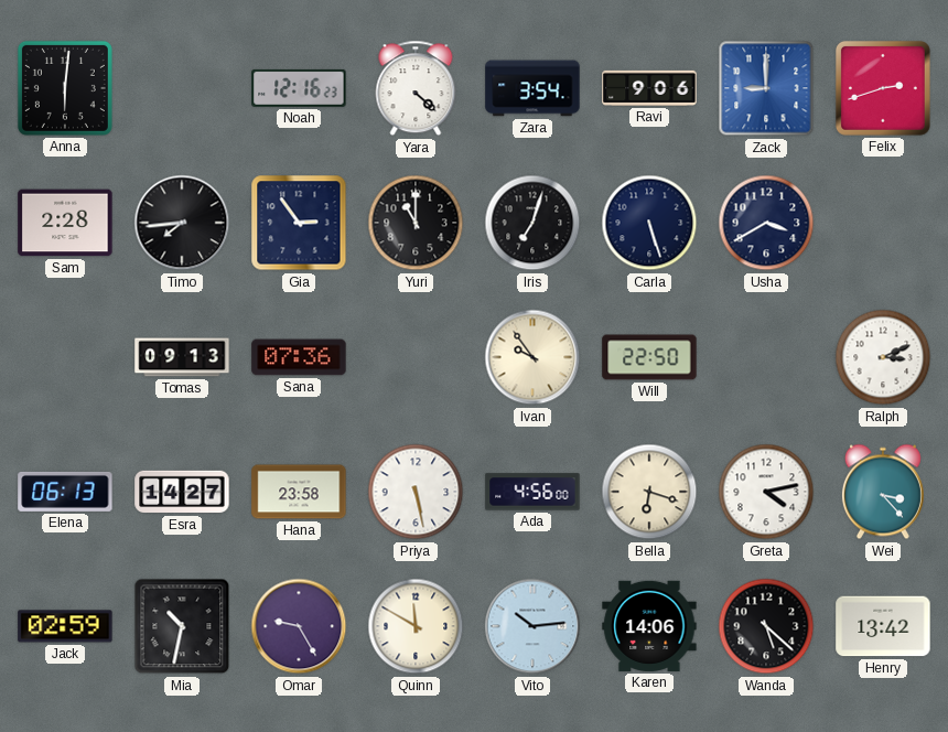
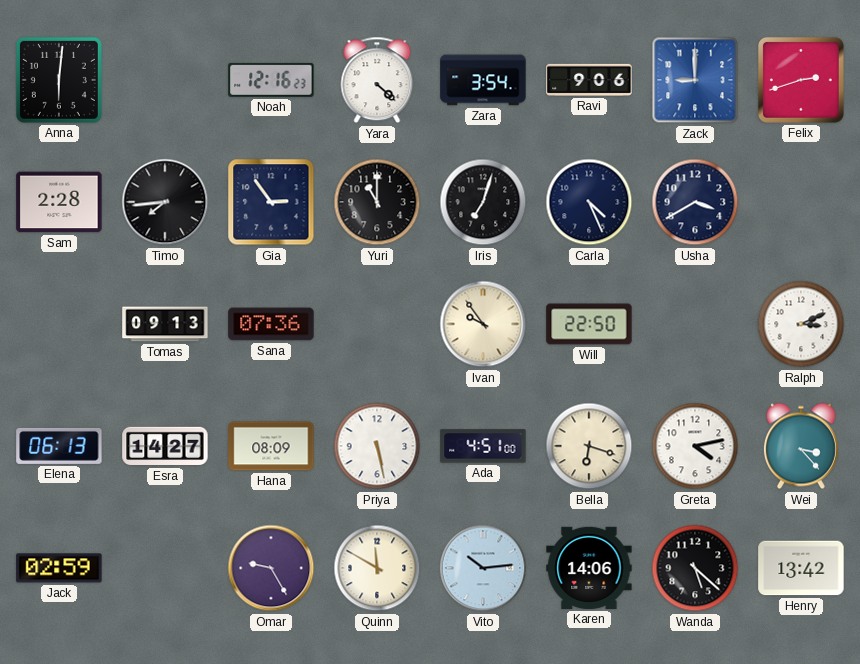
Carla: 5:27 -> 4:26
Hana: 23:58 -> 08:09
Ada: 4:56 -> 4:51
Mia: 10:32 -> none
